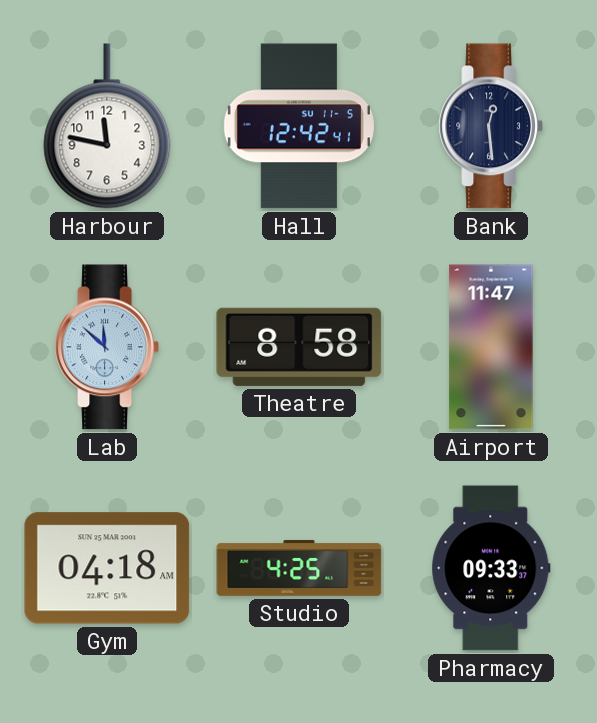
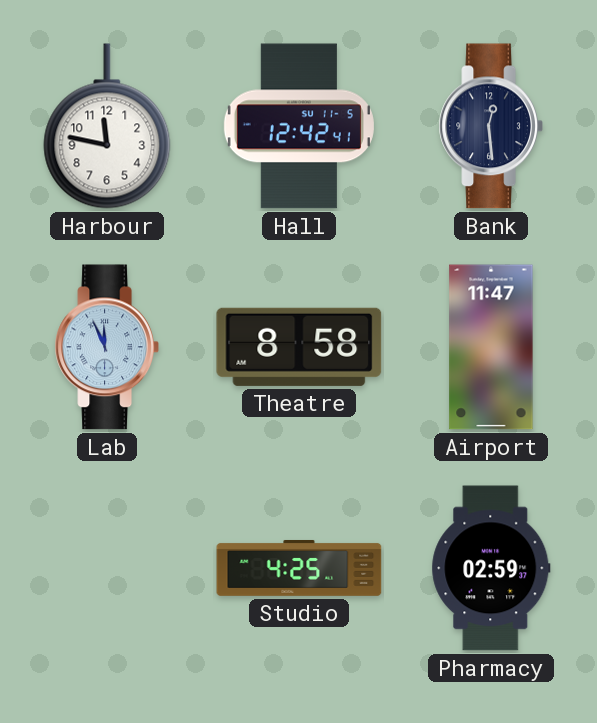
Lab: 11:52 -> 11:56
Gym: 04:18 -> none
Pharmacy: 09:33 -> 02:59
